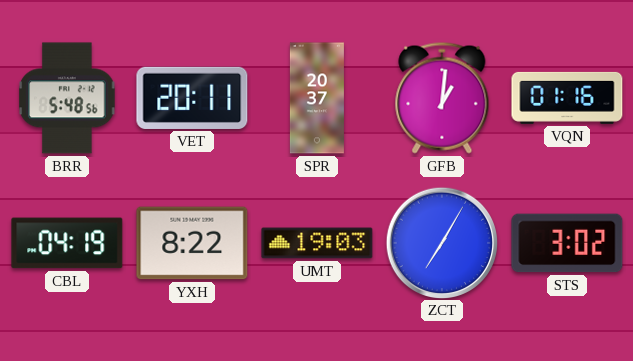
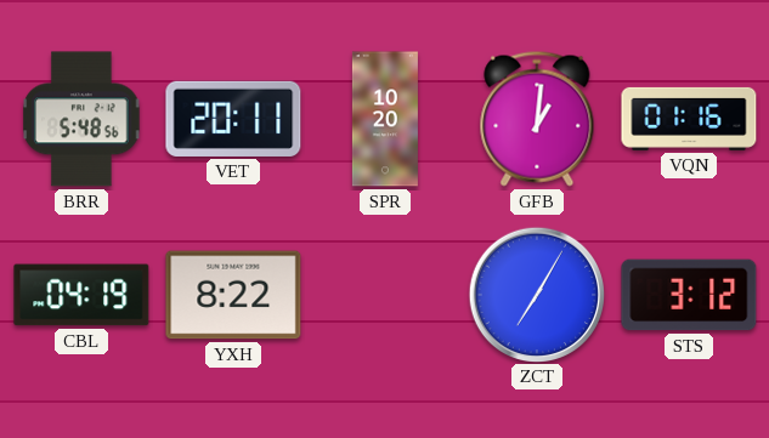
SPR: 20:37 -> 10:20
UMT: 19:03 -> none
STS: 3:02 -> 3:12
